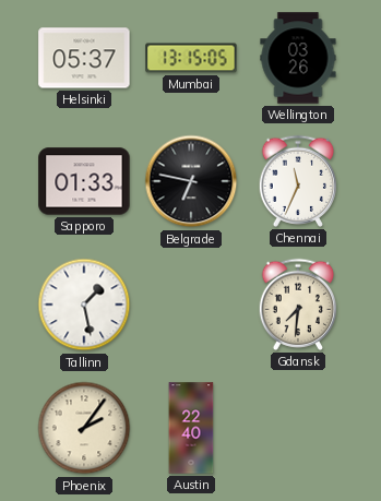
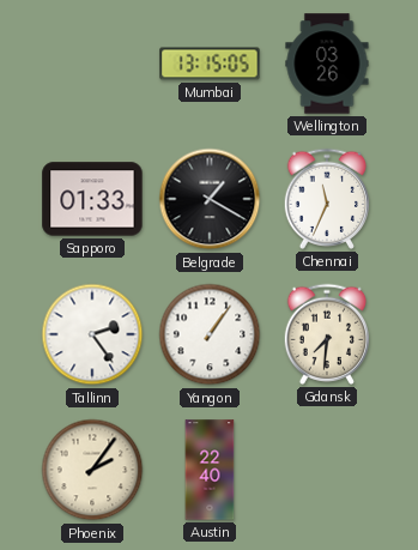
Helsinki: 05:37 -> none
Belgrade: 6:47 -> 1:20
Tallinn: 1:28 -> 2:24
Yangon: none -> 1:06
